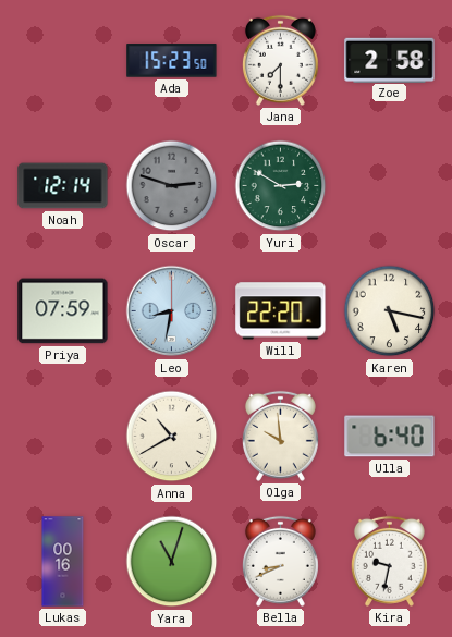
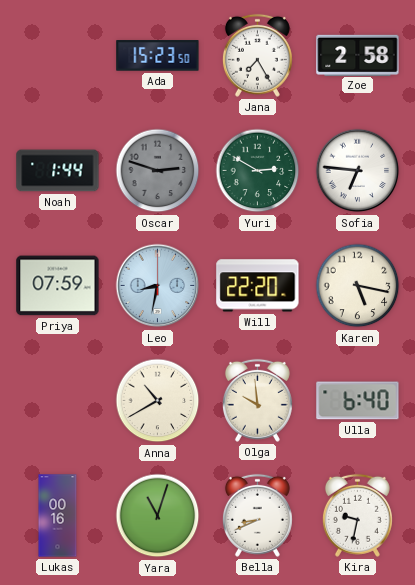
Jana: 7:30 -> 7:25
Noah: 12:14 -> 1:44
Sofia: none -> 6:46
